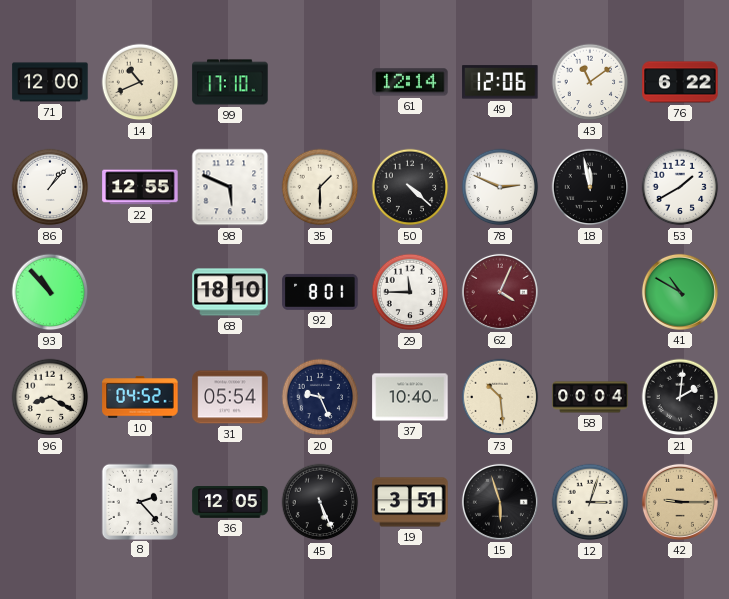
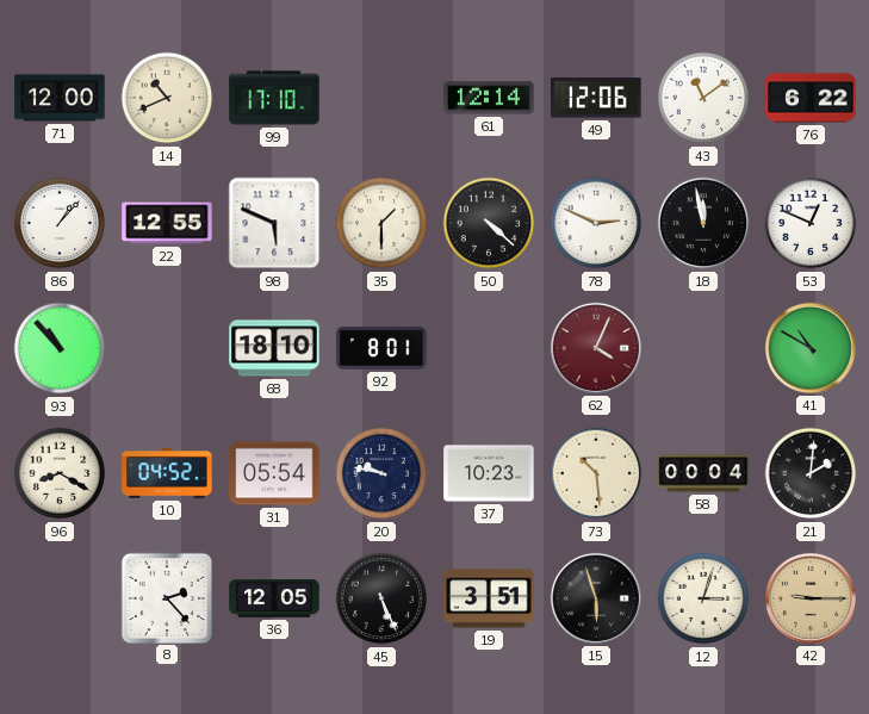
53: 1:40 -> 12:49
29: 11:45 -> none
20: 9:26 -> 9:47
37: 10:40 -> 10:23
